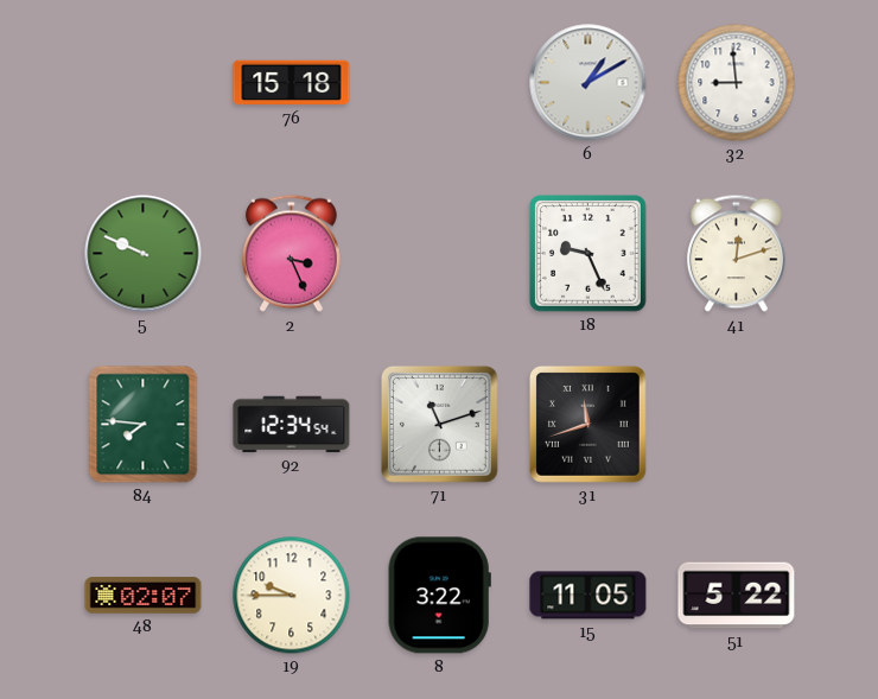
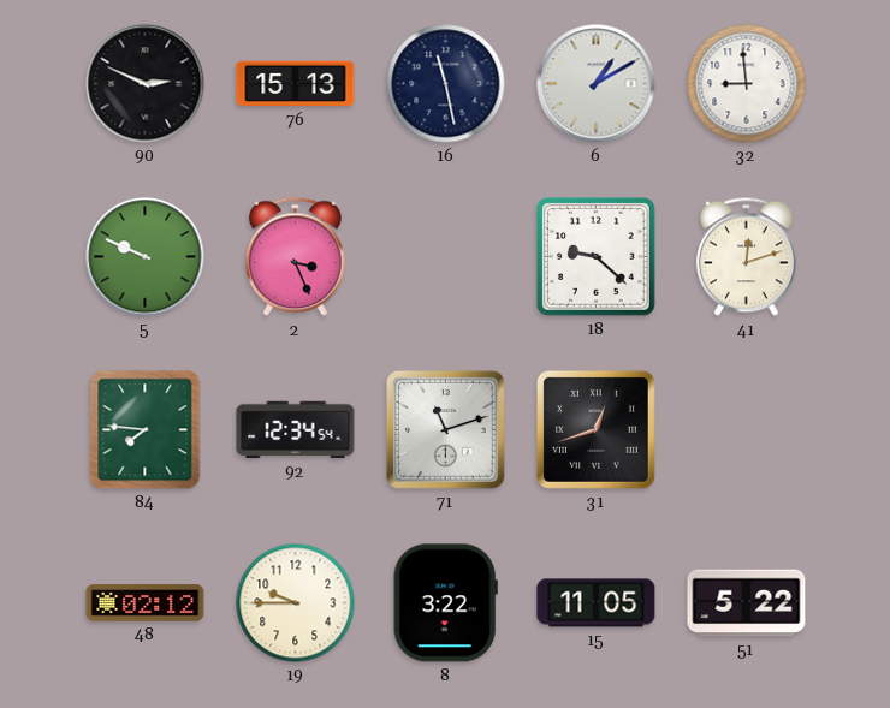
90: none -> 2:49
76: 15:18 -> 15:13
16: none -> 11:28
18: 9:26 -> 9:22
31: 11:42 -> 12:42
48: 02:07 -> 02:12
